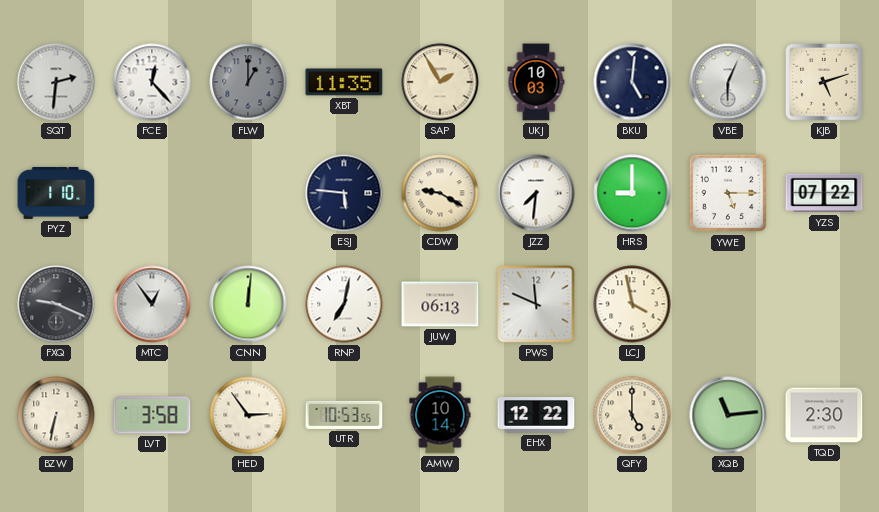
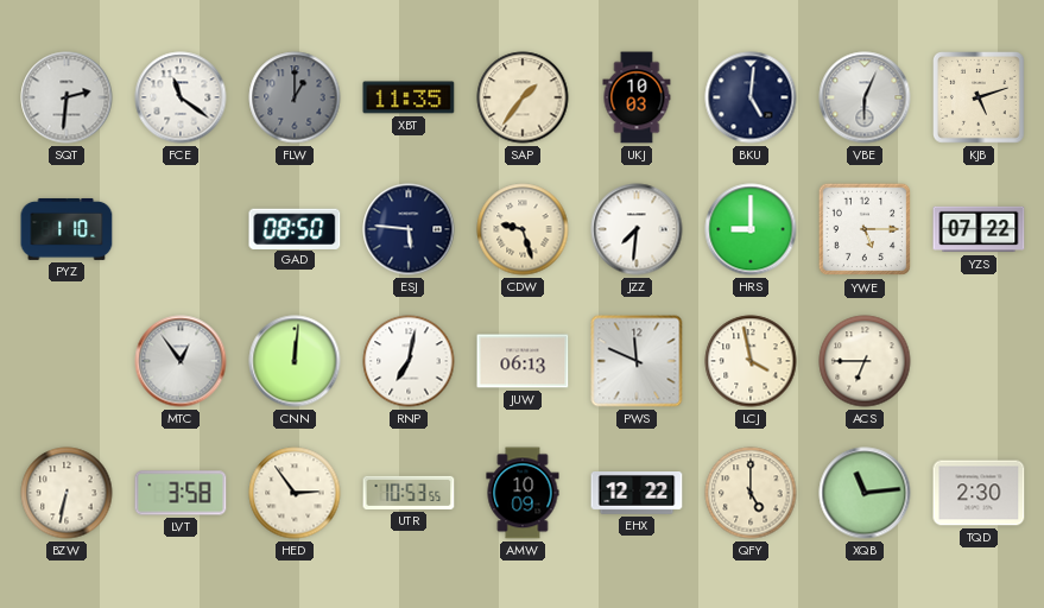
FCE: 12:23 -> 11:21
SAP: 1:55 -> 1:36
GAD: none -> 08:50
CDW: 9:20 -> 9:27
FXQ: 9:19 -> none
ACS: none -> 6:45
AMW: 10:14 -> 10:09
